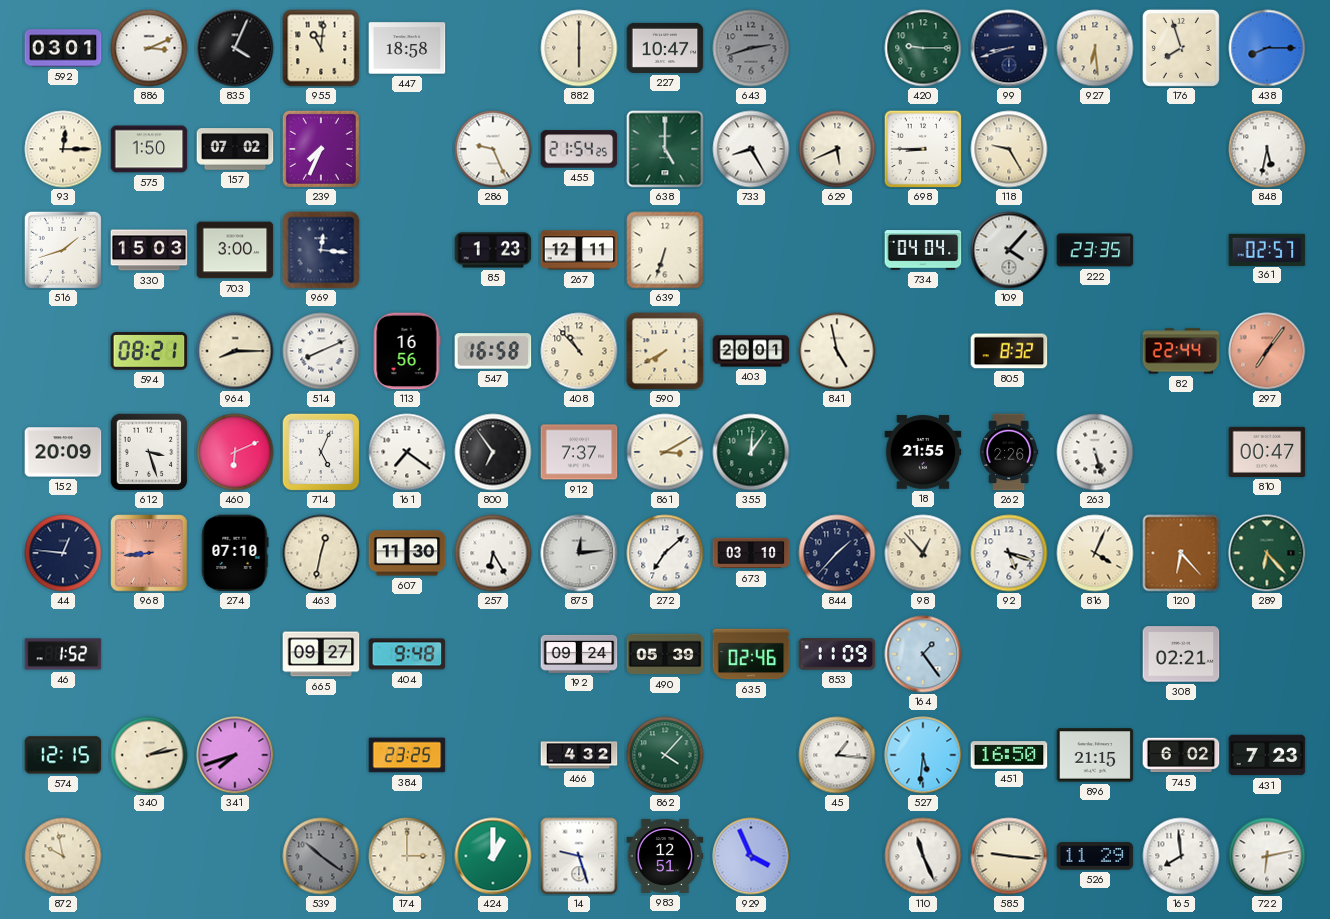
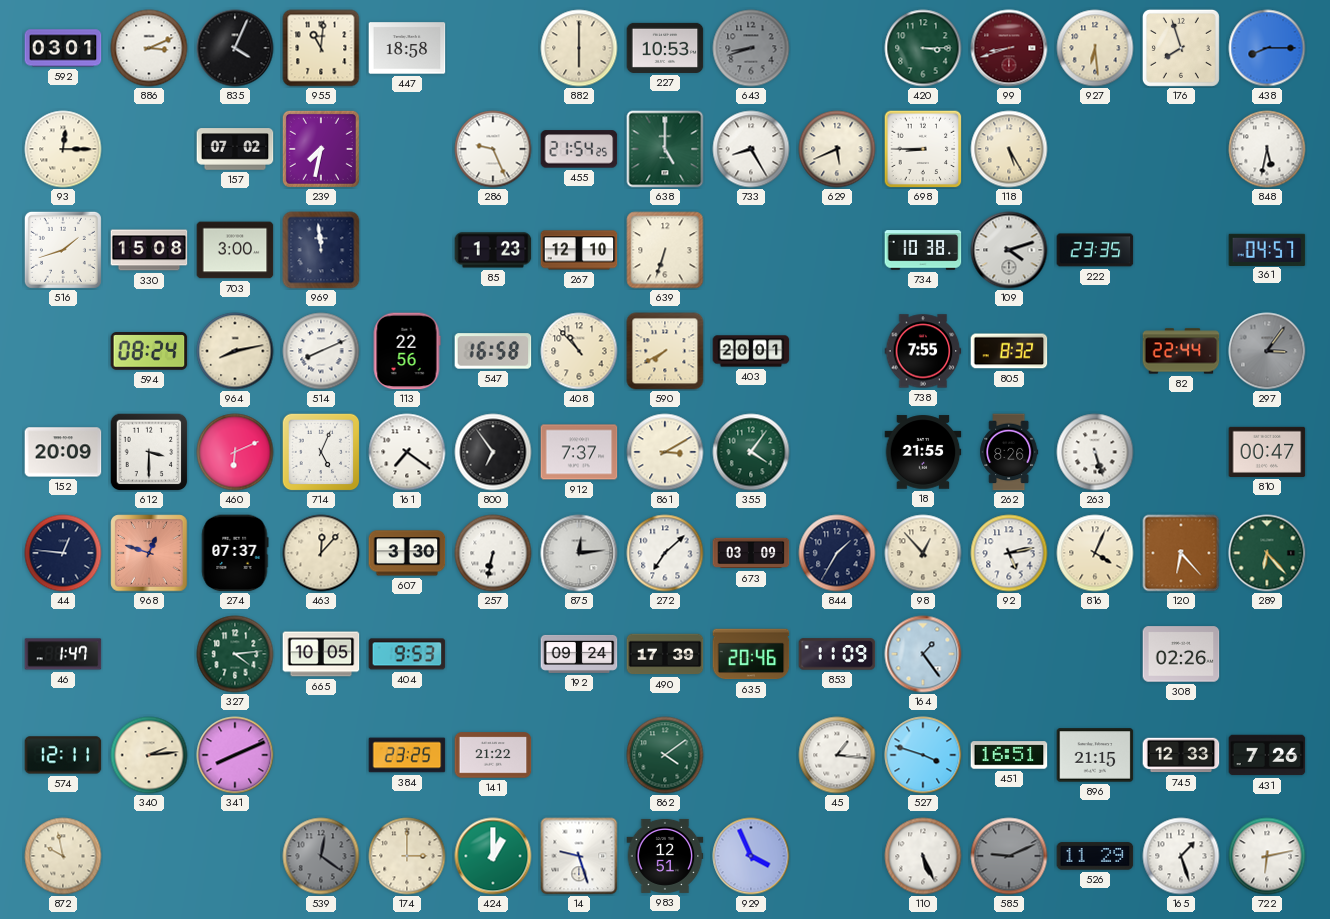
227: 10:47 -> 10:53
643: 2:42 -> 8:42
420: 9:15 -> 3:15
99 dial: navy -> burgundy
575: 1:50 -> none
239: 7:34 -> 7:32
118: 9:25 -> 5:25
330: 15:03 -> 15:08
969: 12:16 -> 11:59
267: 12:11 -> 12:10
734: 04:04 -> 10:38
109: 4:07 -> 4:12
361: 02:57 -> 04:57
594: 08:21 -> 08:24
964: 8:15 -> 8:13
113: 16:56 -> 22:56
841: 4:58 -> none
738: none -> 7:55
297: 7:06 -> 3:06
297 dial: salmon -> grey
612: 3:27 -> 3:30
355: 12:06 -> 4:06
262: 2:26 -> 8:26
968: 8:44 -> 12:48
274: 07:10 -> 07:37
463: 12:32 -> 12:07
607: 11:30 -> 3:30
257: 6:25 -> 6:32
673: 03:10 -> 03:09
844: 1:37 -> 1:35
92: 5:18 -> 5:13
46: 1:52 -> 1:47
327: none -> 4:14
665: 09:27 -> 10:05
404: 9:48 -> 9:53
490: 05:39 -> 17:39
635: 02:46 -> 20:46
308: 02:21 -> 02:26
574: 12:15 -> 12:11
340: 2:13 -> 2:14
341: 7:42 -> 8:11
141: none -> 21:22
466: 4:32 -> none
862: 4:07 -> 4:09
527: 5:31 -> 3:48
451: 16:50 -> 16:51
745: 6:02 -> 12:33
431: 7:23 -> 7:26
539: 10:21 -> 12:21
110: 11:26 -> 5:26
585: 9:16 -> 9:11
585 dial: cream -> grey
165: 7:59 -> 1:27
